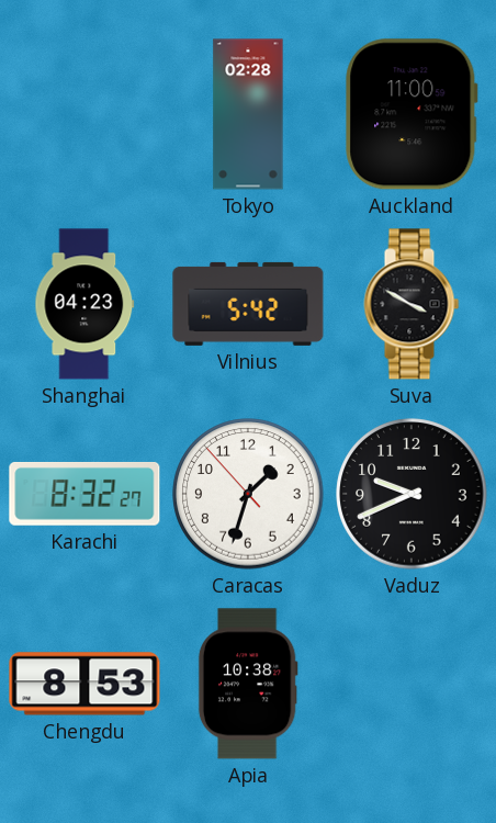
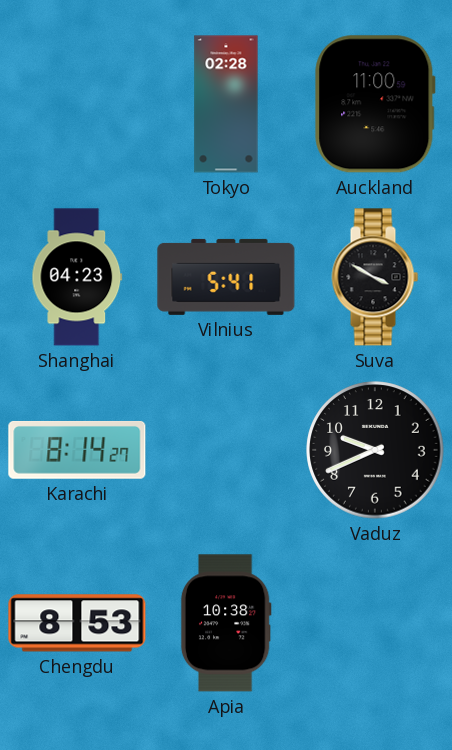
Vilnius: 5:42 -> 5:41
Karachi: 8:32 -> 8:14
Caracas: 1:32 -> none
